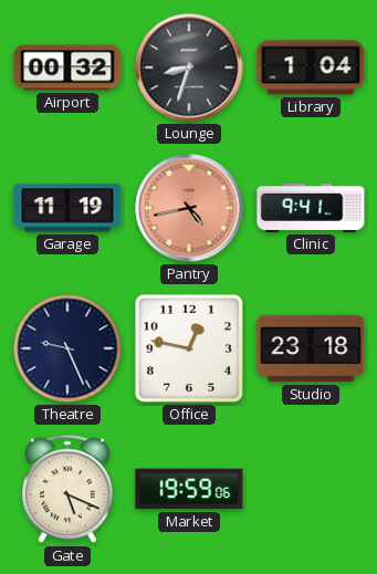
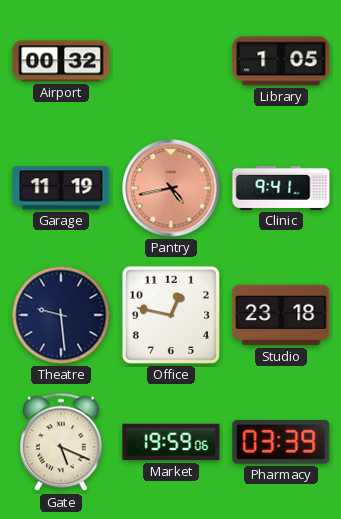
Lounge: 8:33 -> none
Library: 1:04 -> 1:05
Theatre: 9:26 -> 9:29
Pharmacy: none -> 03:39
